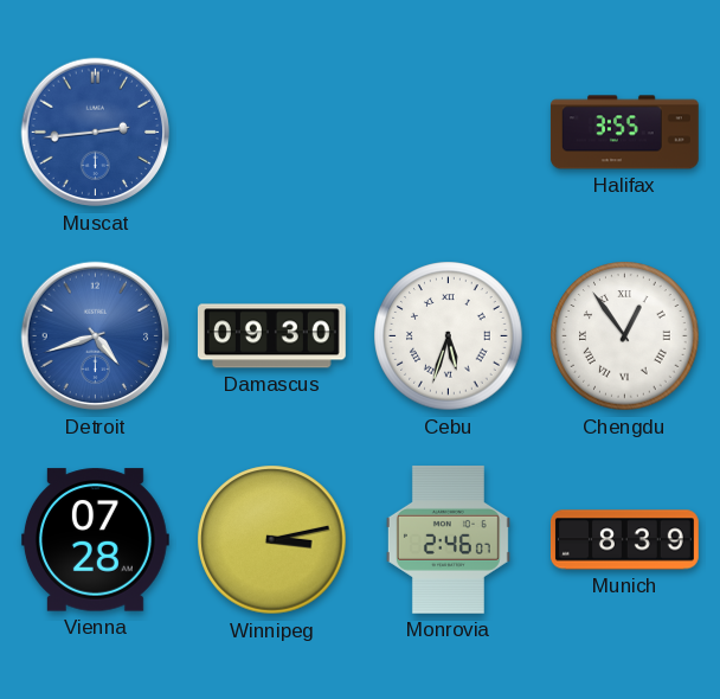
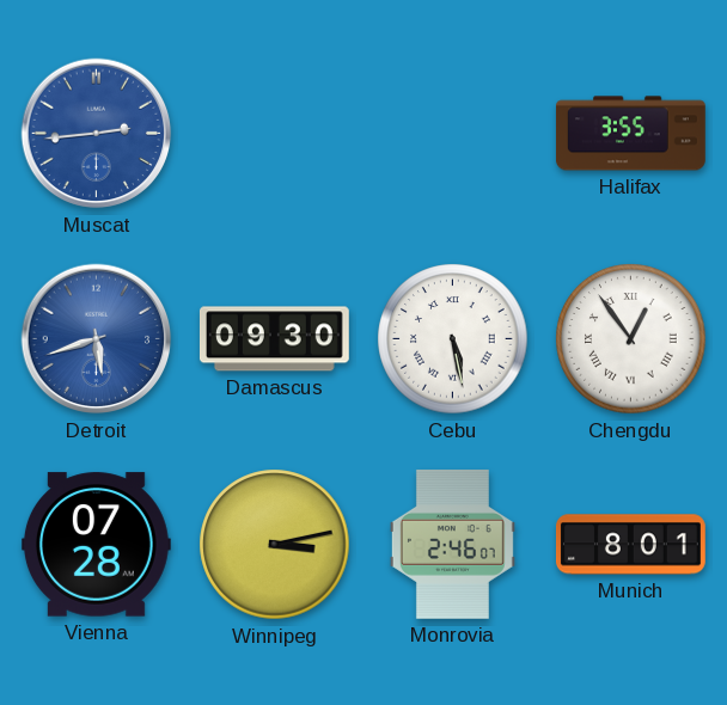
Detroit: 4:42 -> 5:42
Cebu: 5:33 -> 5:28
Munich: 8:39 -> 8:01
